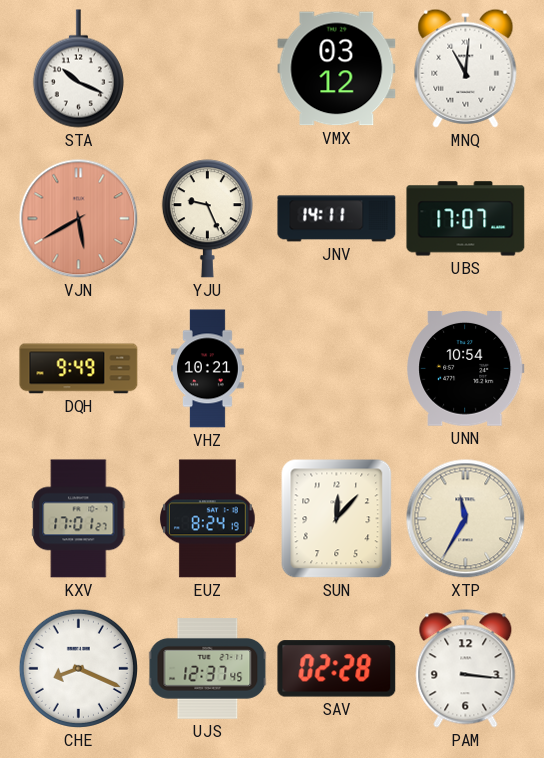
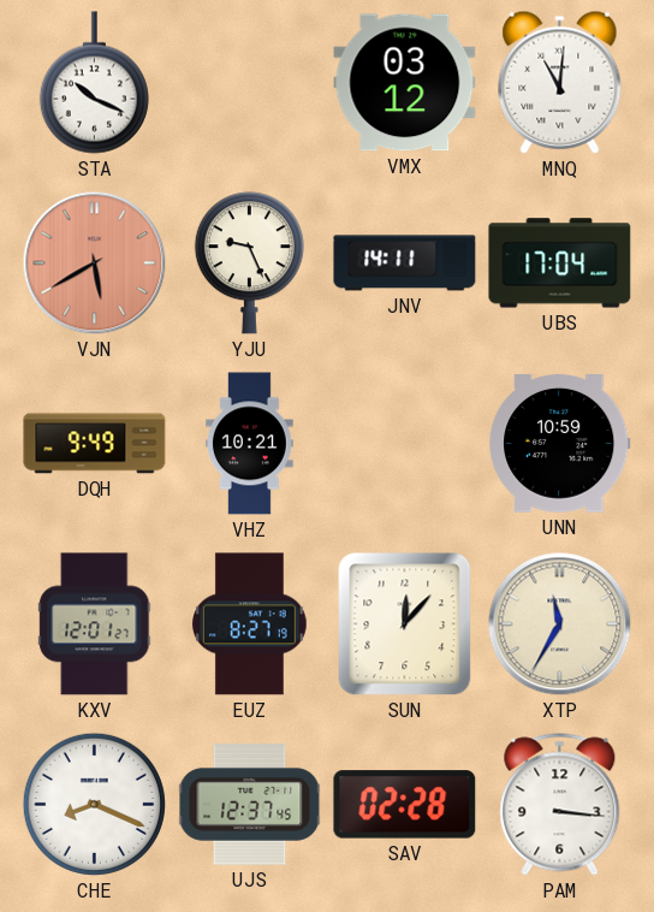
UBS: 17:07 -> 17:04
UNN: 10:54 -> 10:59
KXV: 17:01 -> 12:01
EUZ: 8:24 -> 8:27
